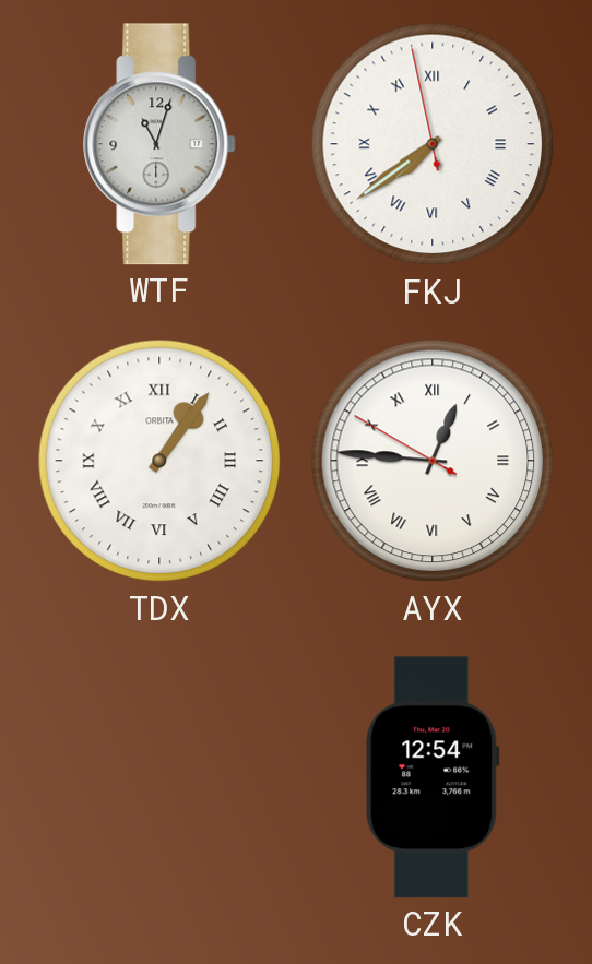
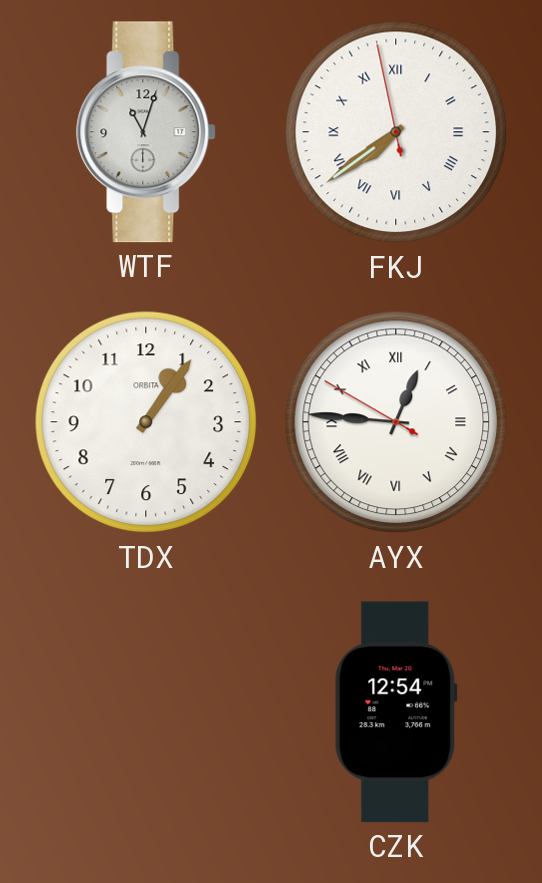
TDX numerals: Roman -> Arabic
